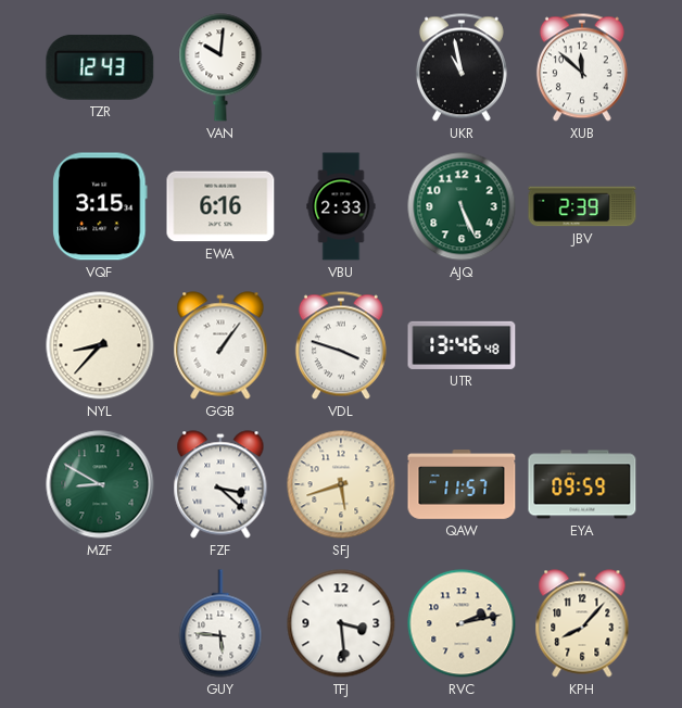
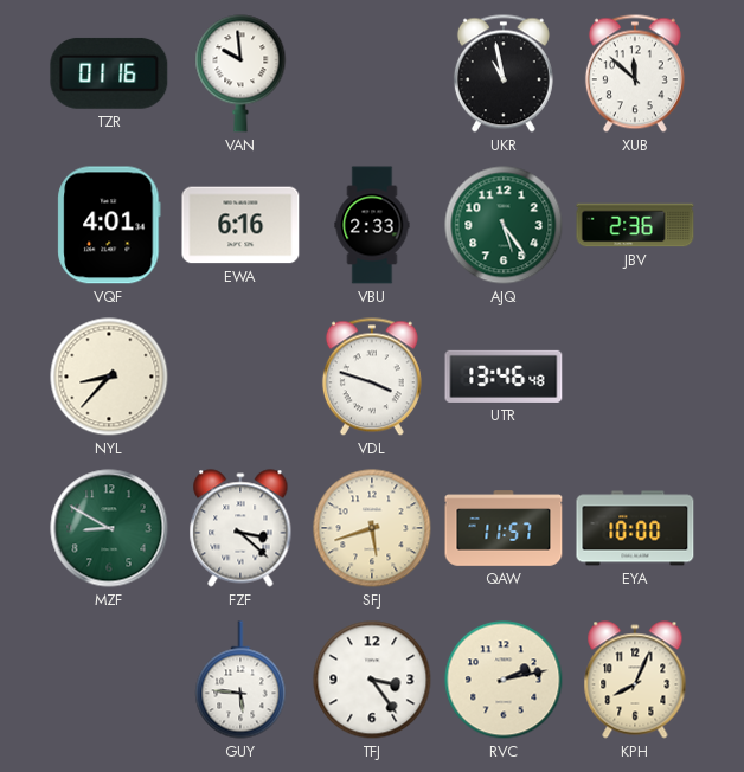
TZR: 12:43 -> 01:16
VAN: 10:01 -> 9:59
VQF: 3:15 -> 4:01
AJQ: 5:26 -> 5:24
JBV: 2:39 -> 2:36
GGB: 1:06 -> none
EYA: 09:59 -> 10:00
TFJ: 3:29 -> 3:24
KPH: 8:07 -> 8:04
